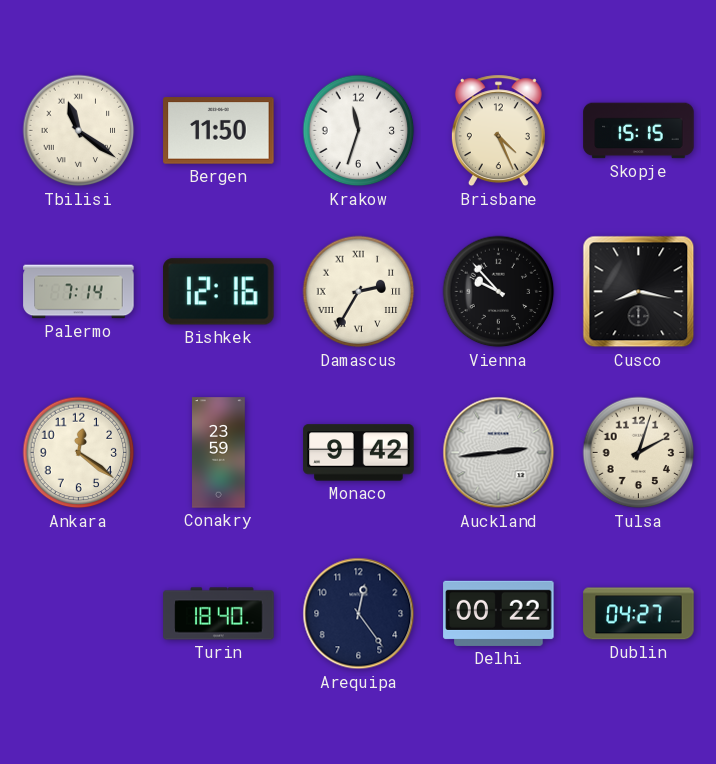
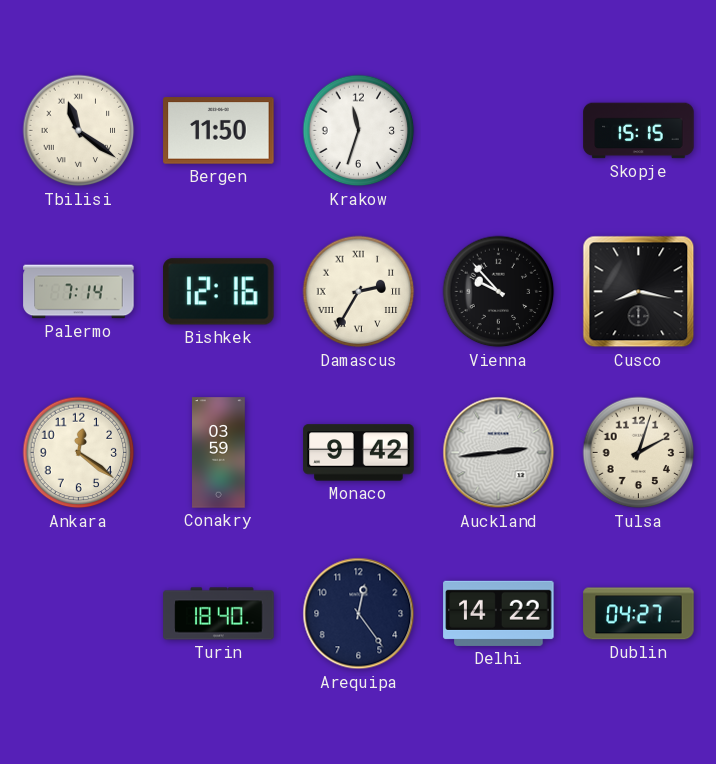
Brisbane: 4:26 -> none
Conakry: 23:59 -> 03:59
Delhi: 00:22 -> 14:22
